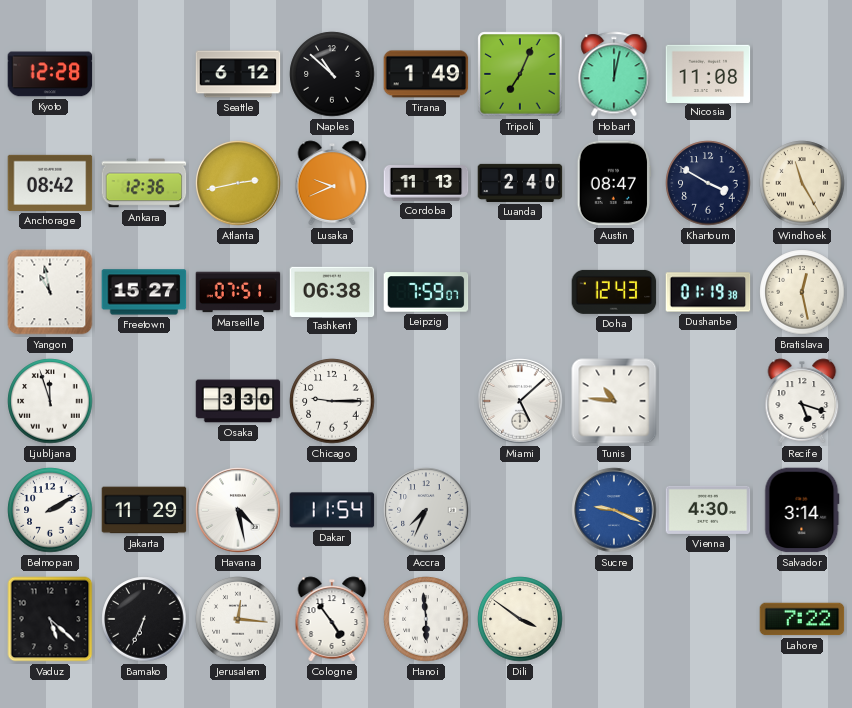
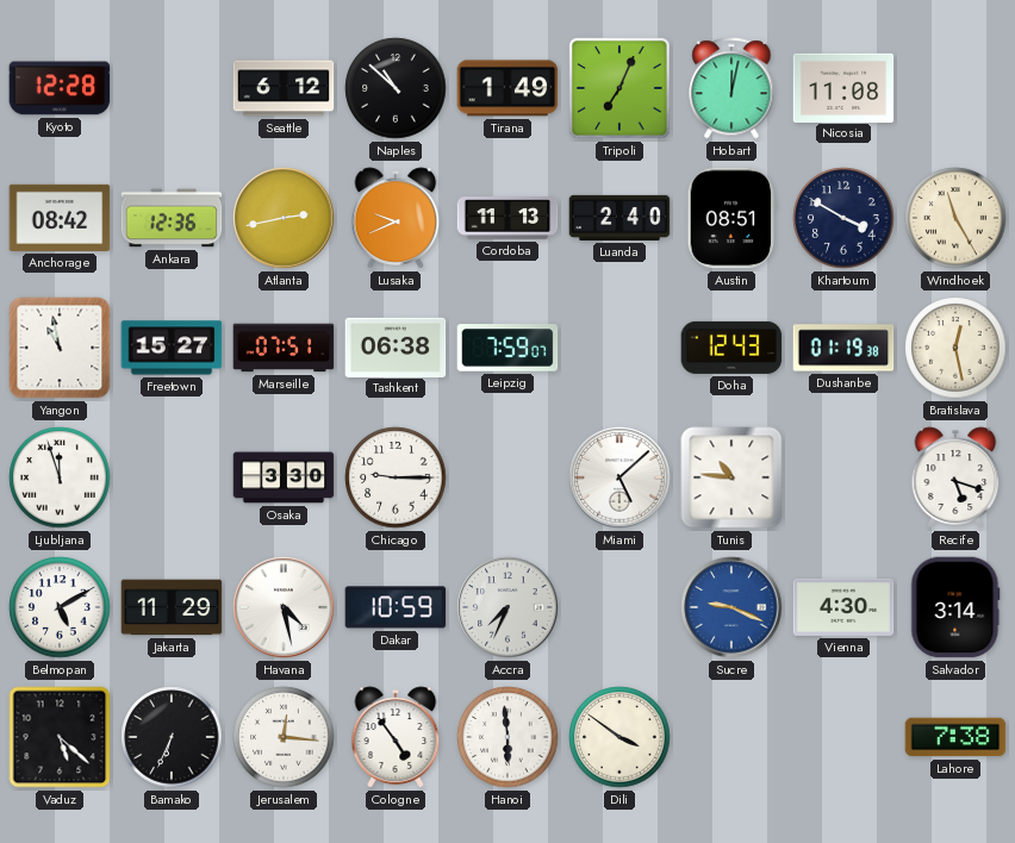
Austin: 08:47 -> 08:51
Belmopan: 2:10 -> 5:10
Dakar: 11:54 -> 10:59
Lahore: 7:22 -> 7:38
